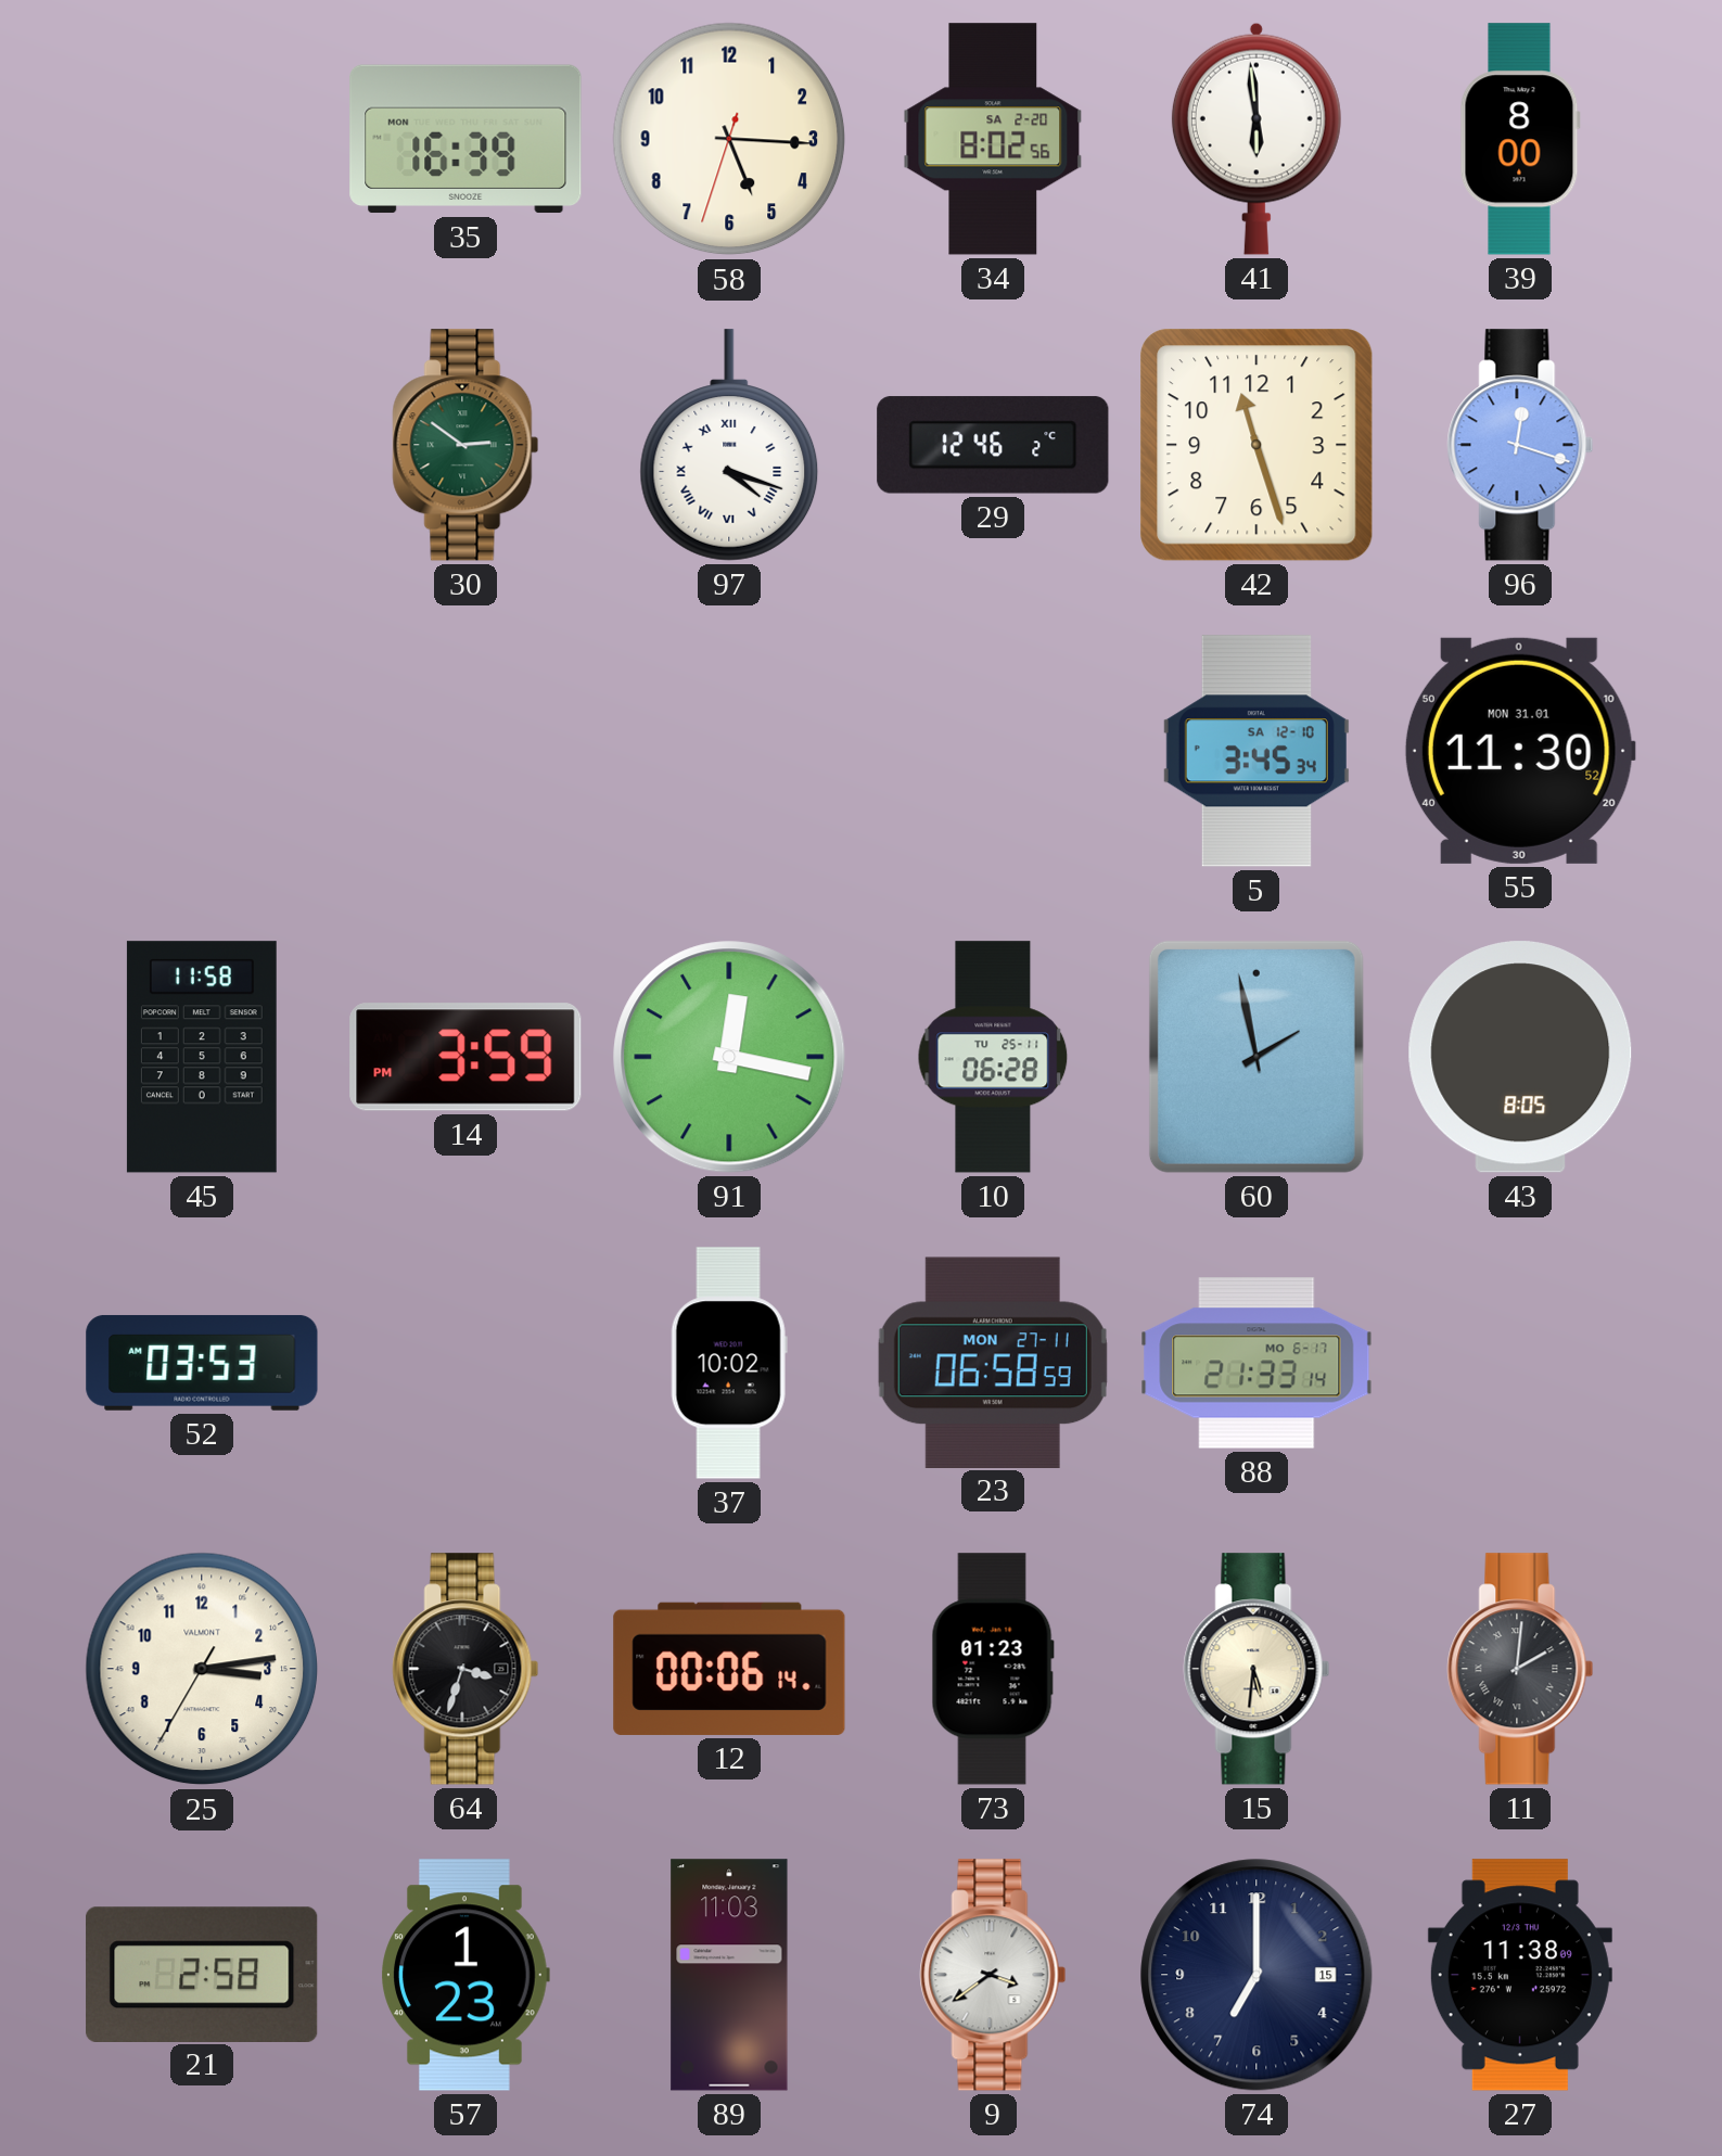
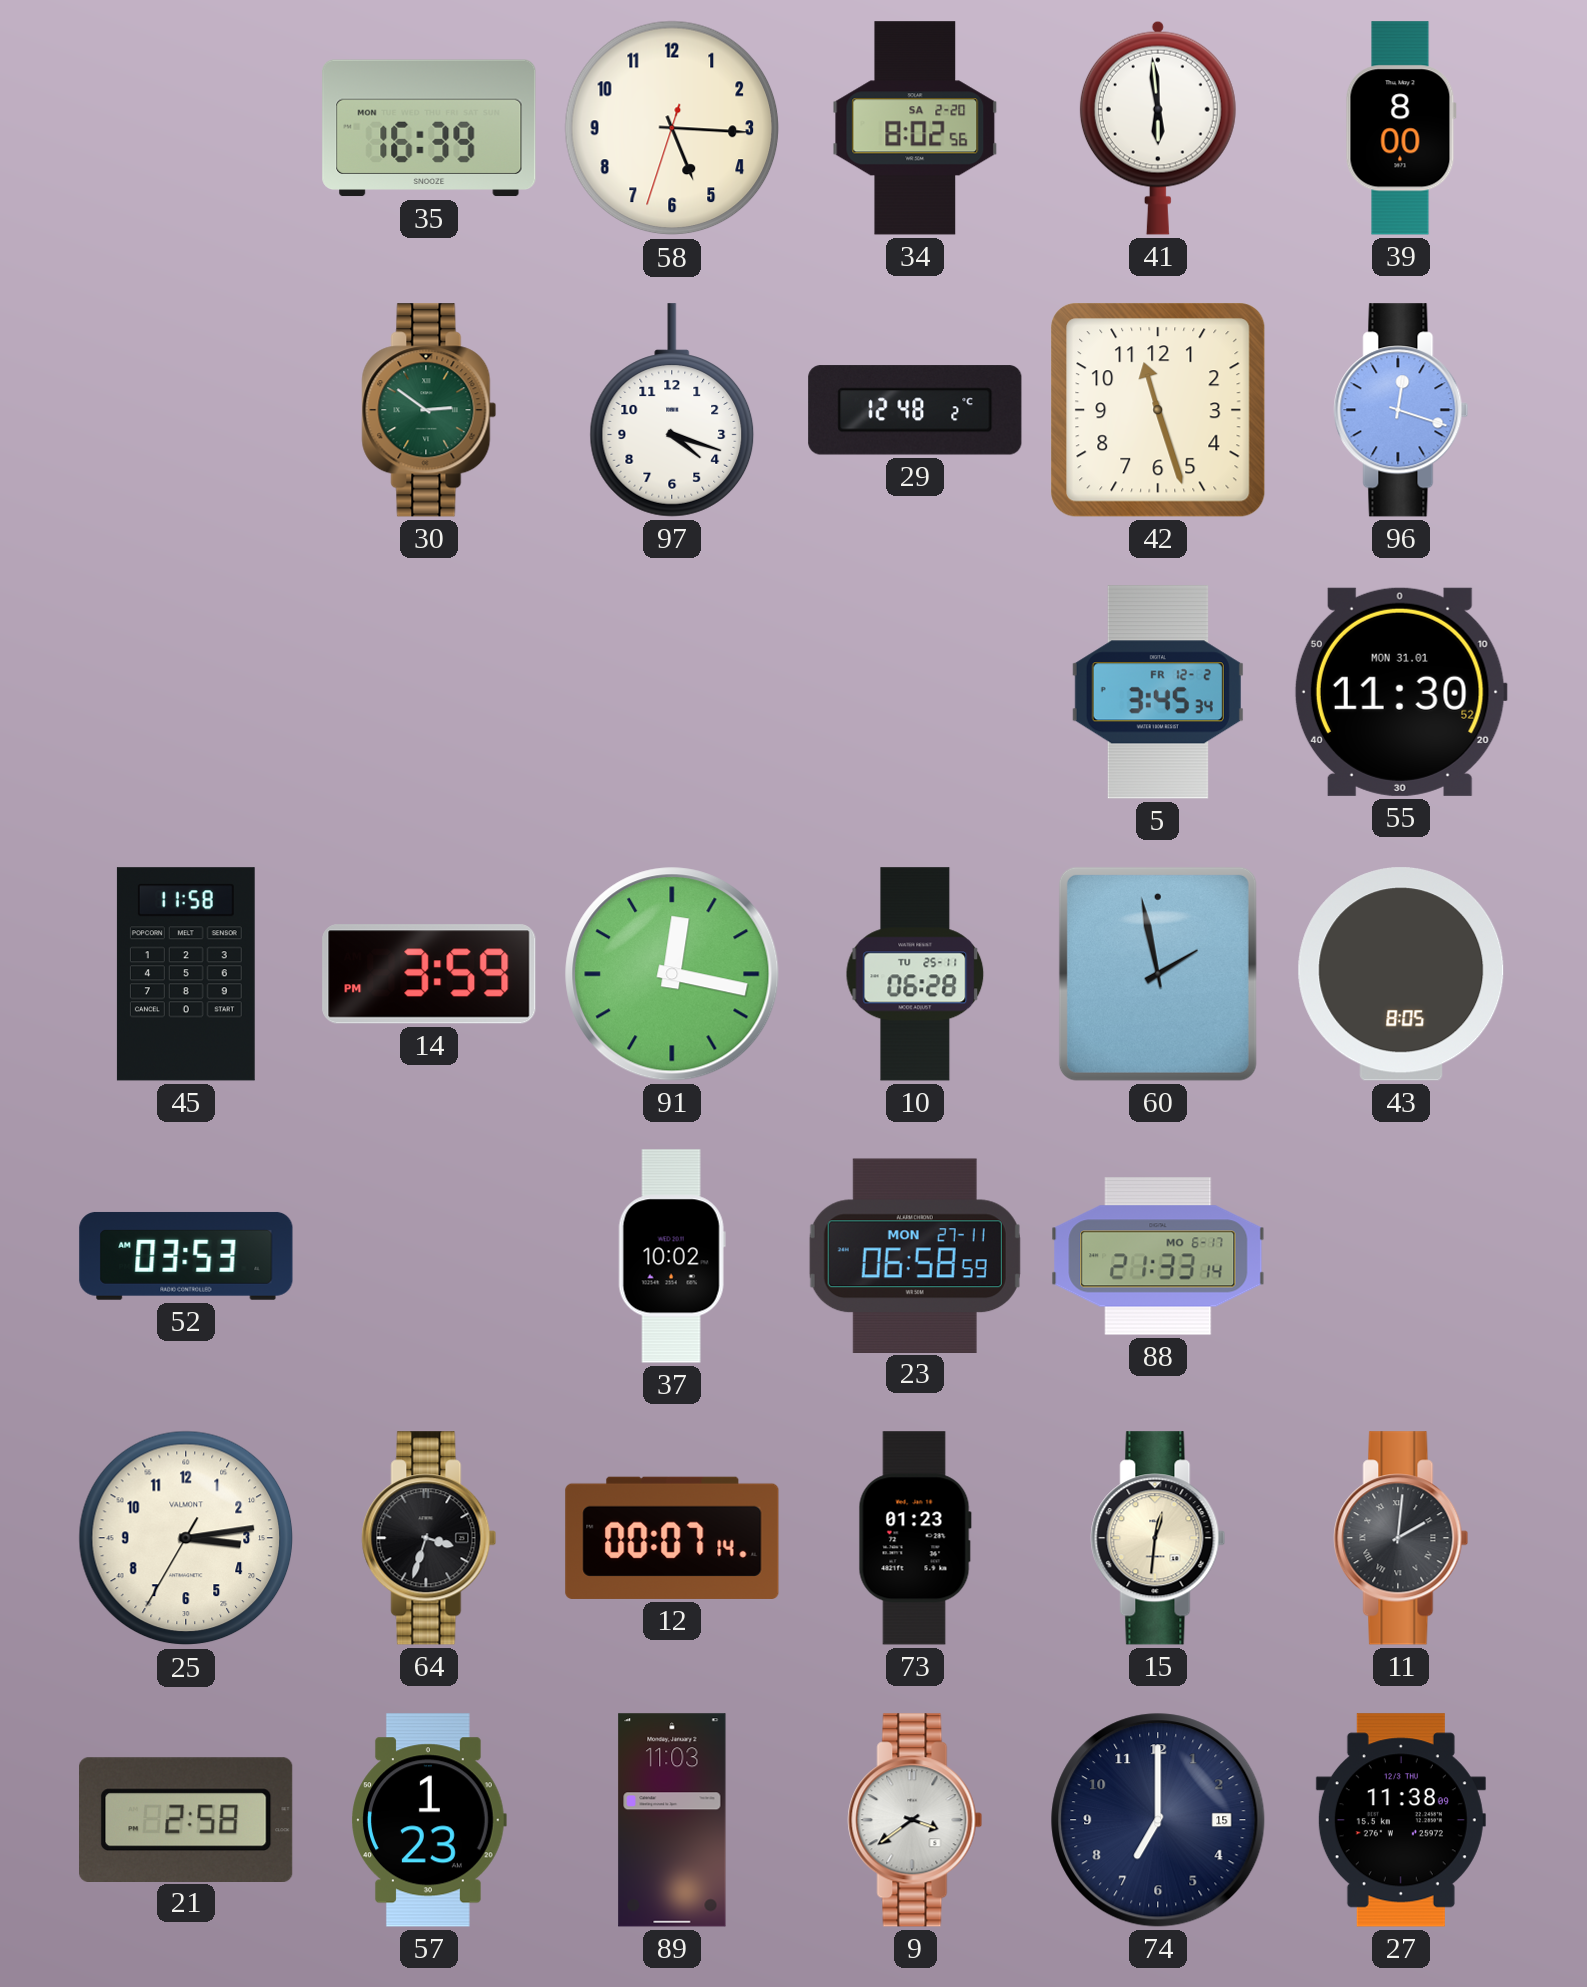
97 numerals: Roman -> Arabic
29: 12:46 -> 12:48
5 date: SA 12-10 -> FR 12-2
12: 00:06 -> 00:07
15: 5:31 -> 12:31
